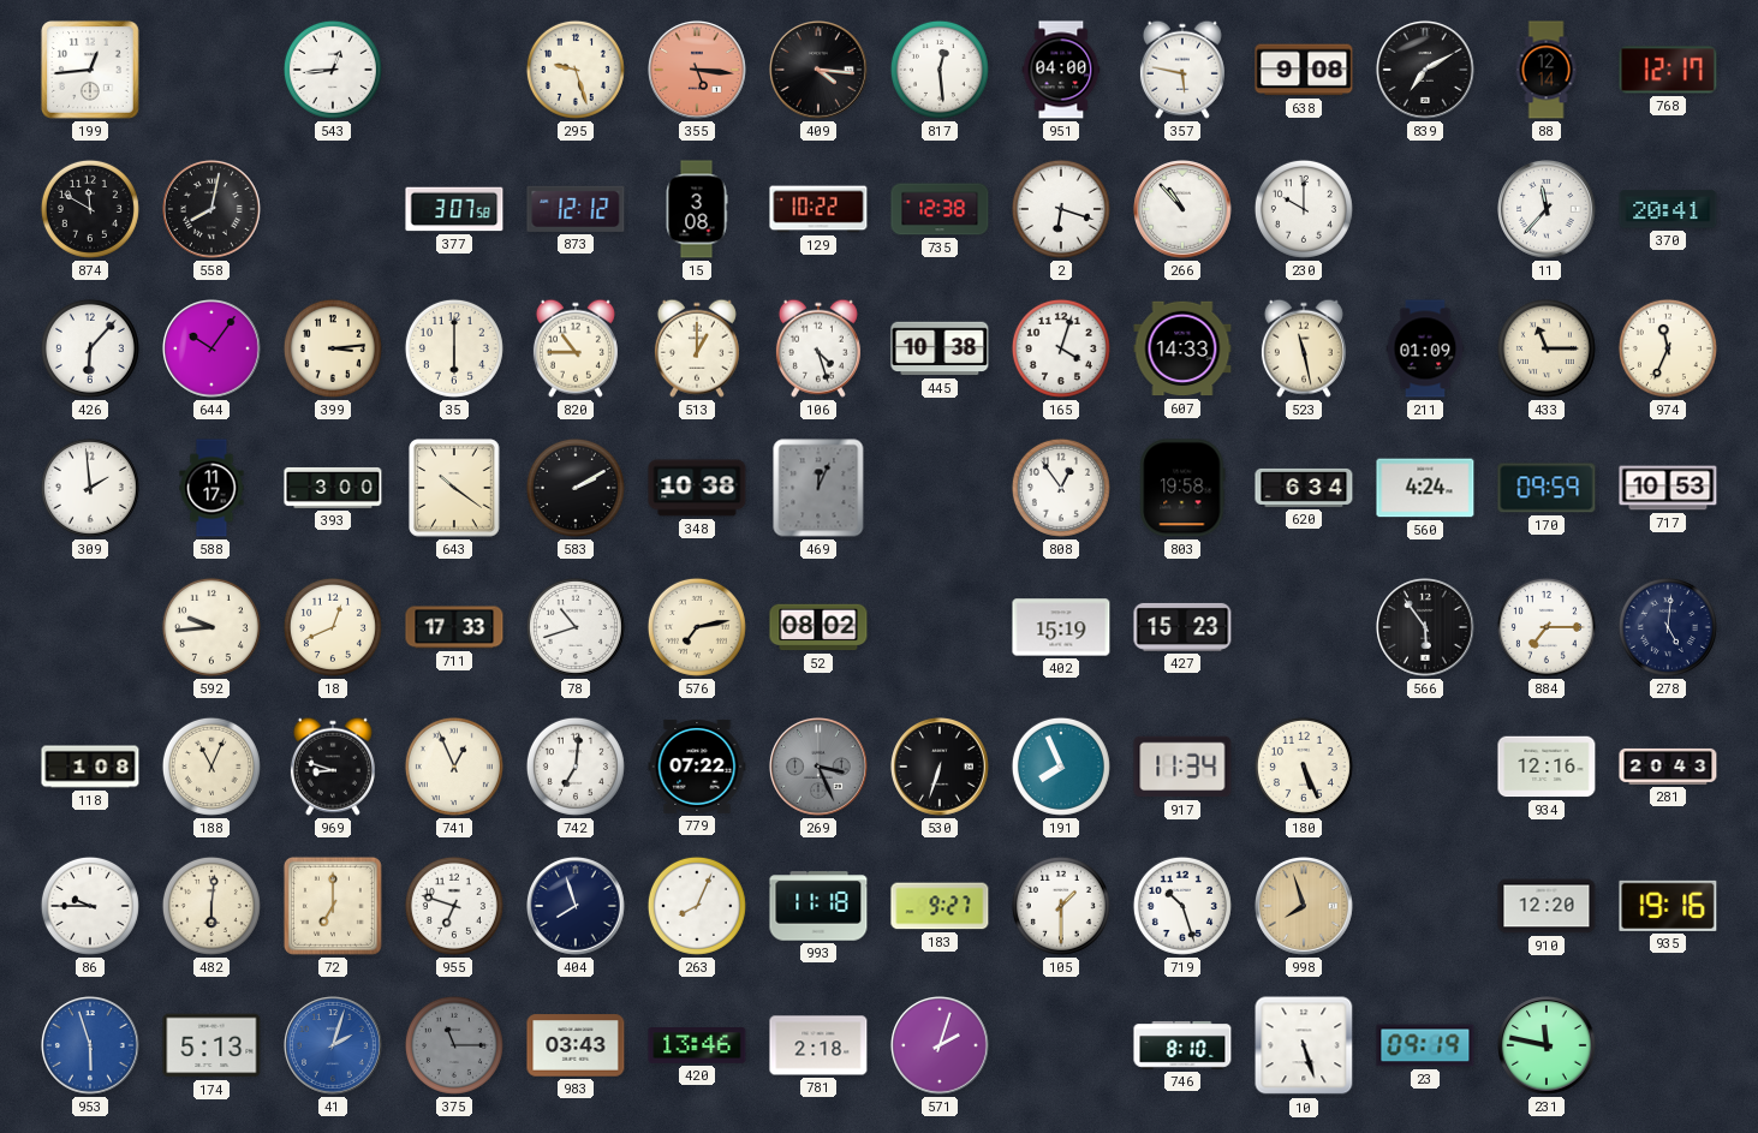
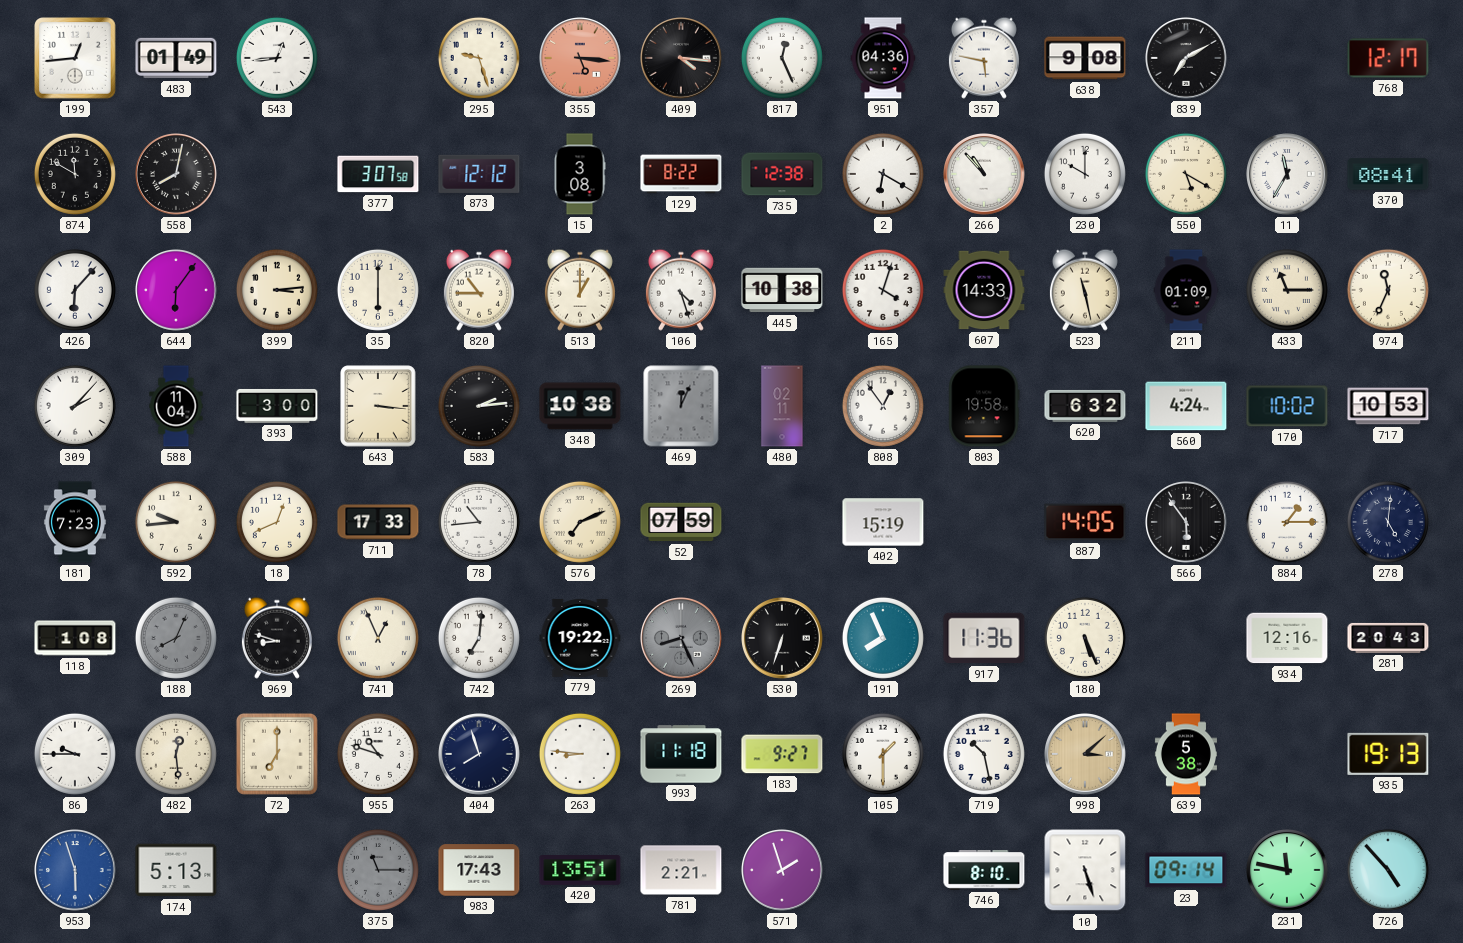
483: none -> 01:49
817: 12:29 -> 12:26
951: 04:00 -> 04:36
88: 12:14 -> none
129: 10:22 -> 8:22
2: 6:18 -> 6:20
550: none -> 5:20
11: 11:37 -> 11:35
370: 20:41 -> 08:41
644: 10:06 -> 6:06
309: 1:59 -> 2:07
588: 11:17 -> 11:04
643: 10:21 -> 3:16
583: 2:10 -> 2:14
480: none -> 02:11
620: 6:34 -> 6:32
170: 09:59 -> 10:02
181: none -> 7:23
78: 10:42 -> 10:44
576: 7:13 -> 7:11
52: 08:02 -> 07:59
427: 15:23 -> none
887: none -> 14:05
884: 7:15 -> 1:15
188: 11:04 -> 8:04
188 dial: cream -> grey
779: 07:22 -> 19:22
269: 3:26 -> 8:26
917: 11:34 -> 11:36
482: 6:01 -> 12:29
955: 6:48 -> 10:48
263: 8:04 -> 8:46
719: 10:27 -> 10:28
998: 7:57 -> 3:08
639: none -> 5:38
910: 12:20 -> none
935: 19:16 -> 19:13
41: 2:03 -> none
983: 03:43 -> 17:43
420: 13:46 -> 13:51
781: 2:18 -> 2:21
571: 2:03 -> 1:57
23: 09:19 -> 09:14
726: none -> 4:53
